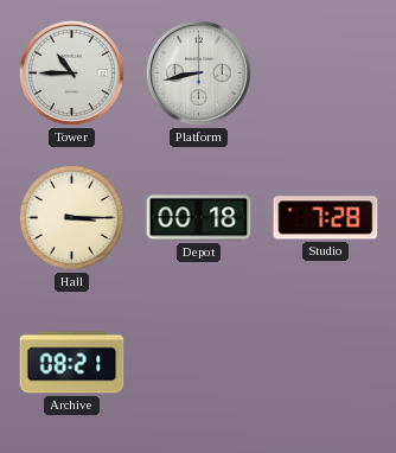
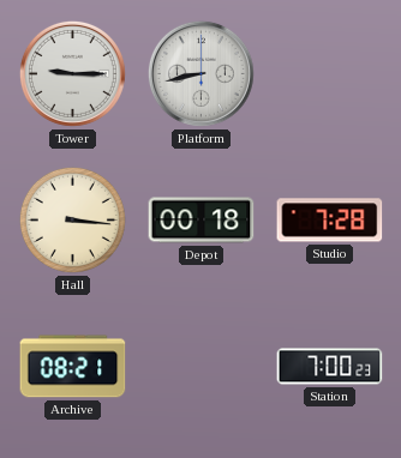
Tower: 10:45 -> 9:15
Hall: 3:15 -> 3:16
Station: none -> 7:00
